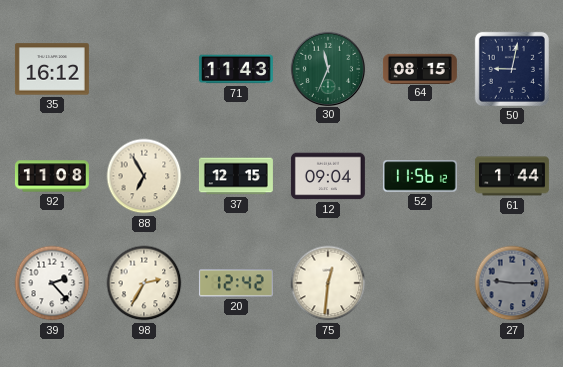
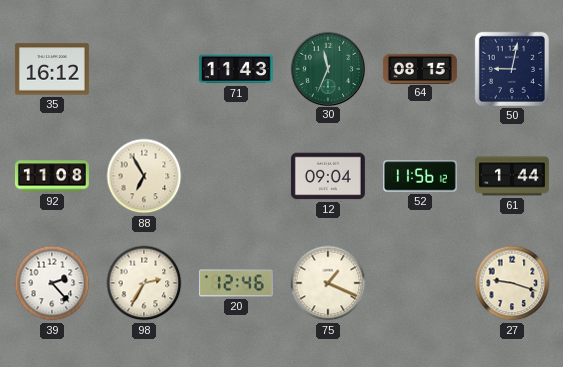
37: 12:15 -> none
20: 12:42 -> 12:46
75: 12:31 -> 1:19
27: 9:15 -> 9:18
27 dial: grey -> cream
